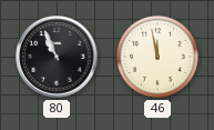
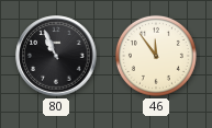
46: 11:58 -> 11:54
